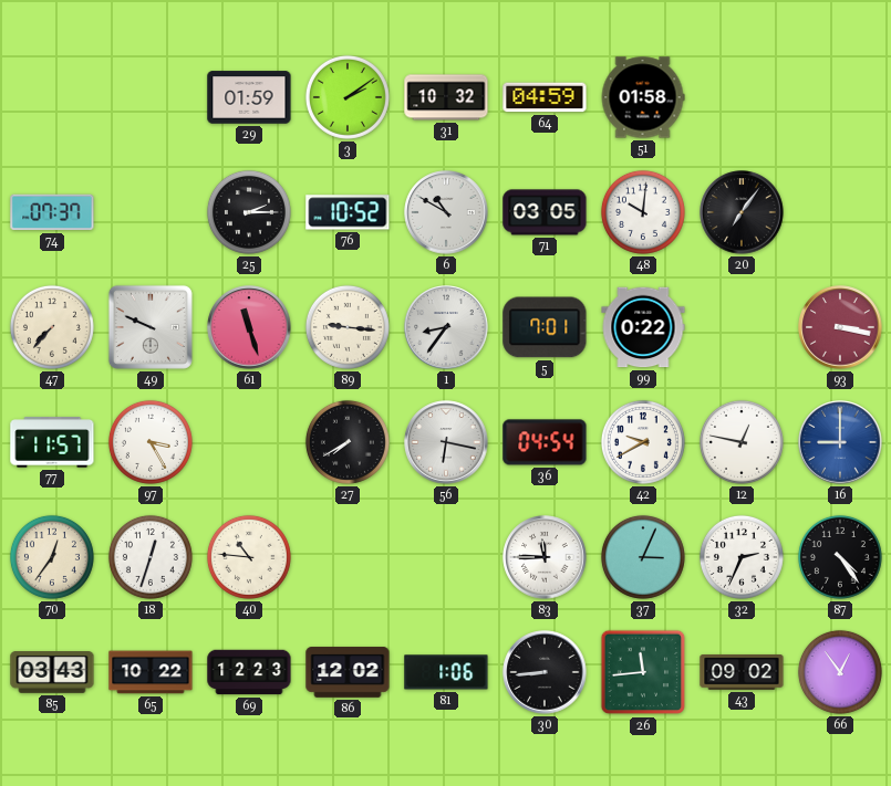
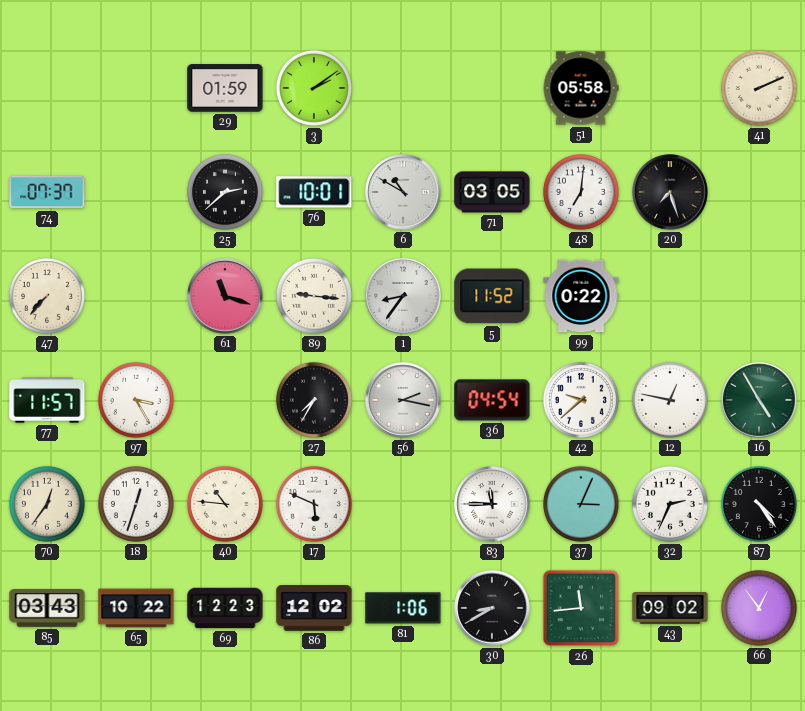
31: 10:32 -> none
64: 04:59 -> none
51: 01:58 -> 05:58
41: none -> 2:11
25: 2:15 -> 2:38
76: 10:52 -> 10:01
48: 10:01 -> 7:01
20: 7:06 -> 7:27
49: 9:49 -> none
61: 11:27 -> 11:18
5: 7:01 -> 11:52
93: 3:17 -> none
27: 7:40 -> 7:35
56: 6:17 -> 2:17
42: 9:40 -> 9:38
16: 9:00 -> 4:55
16 dial: blue -> green
17: none -> 5:49
30: 8:44 -> 8:40
